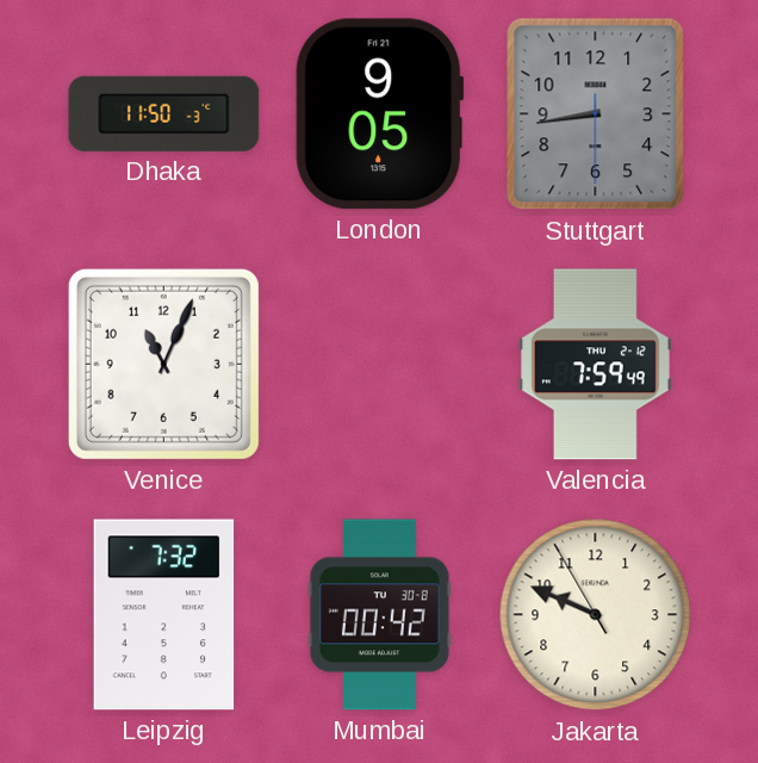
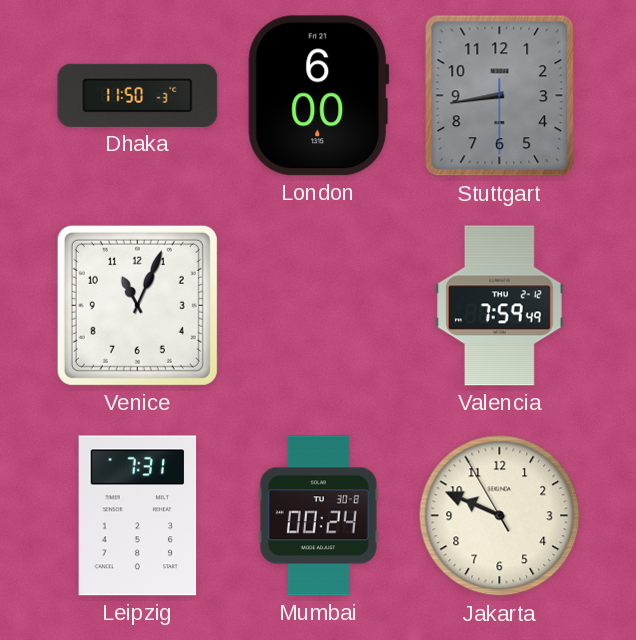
London: 9:05 -> 6:00
Leipzig: 7:32 -> 7:31
Mumbai: 00:42 -> 00:24
